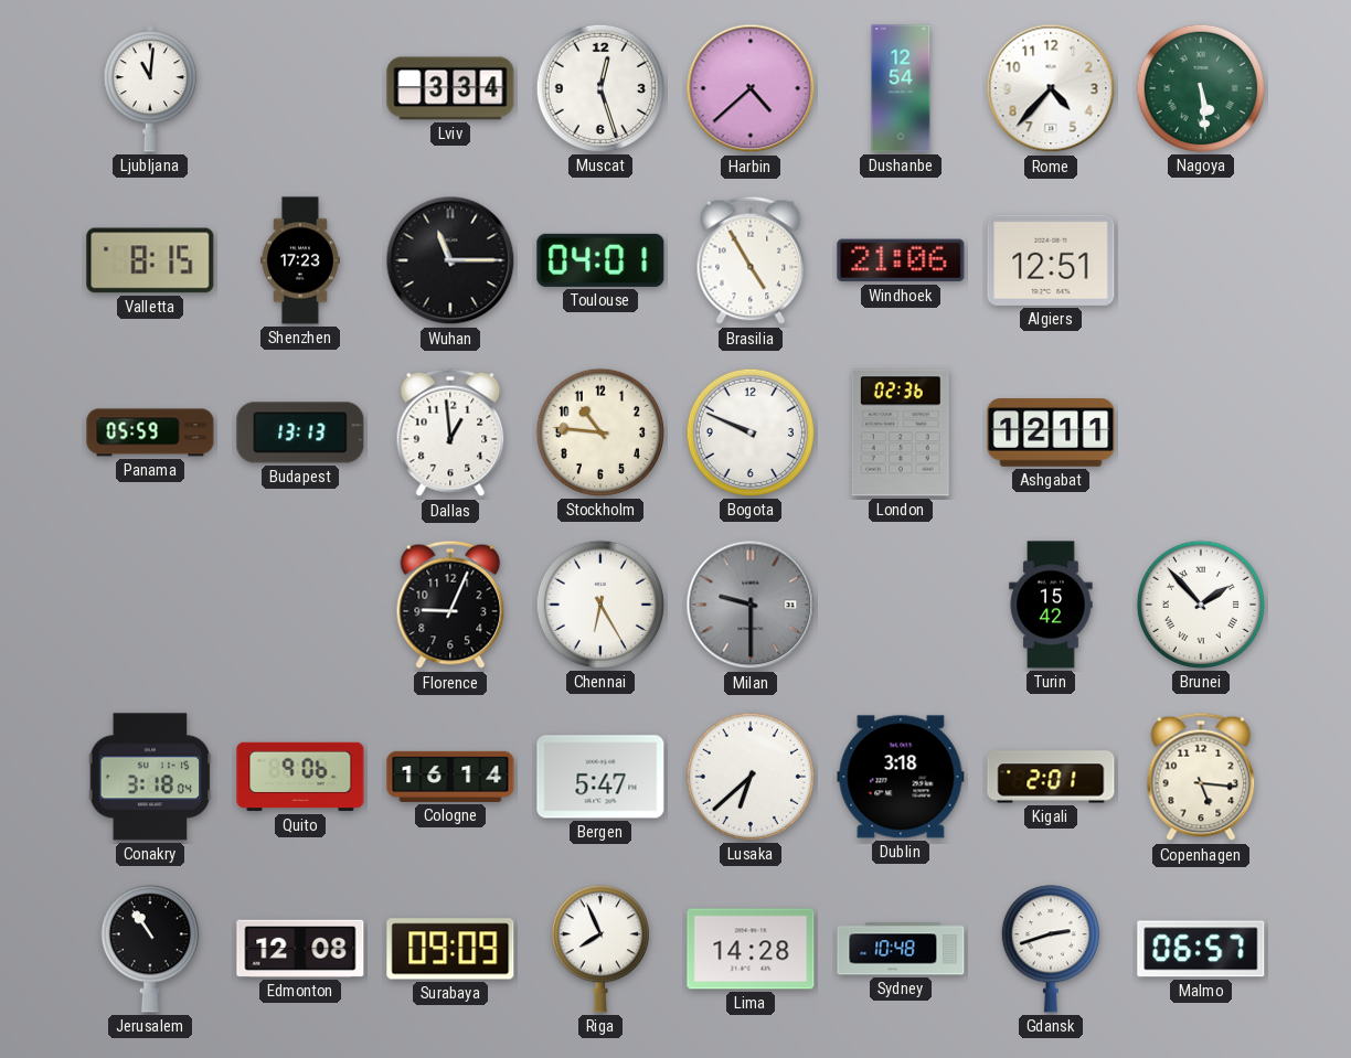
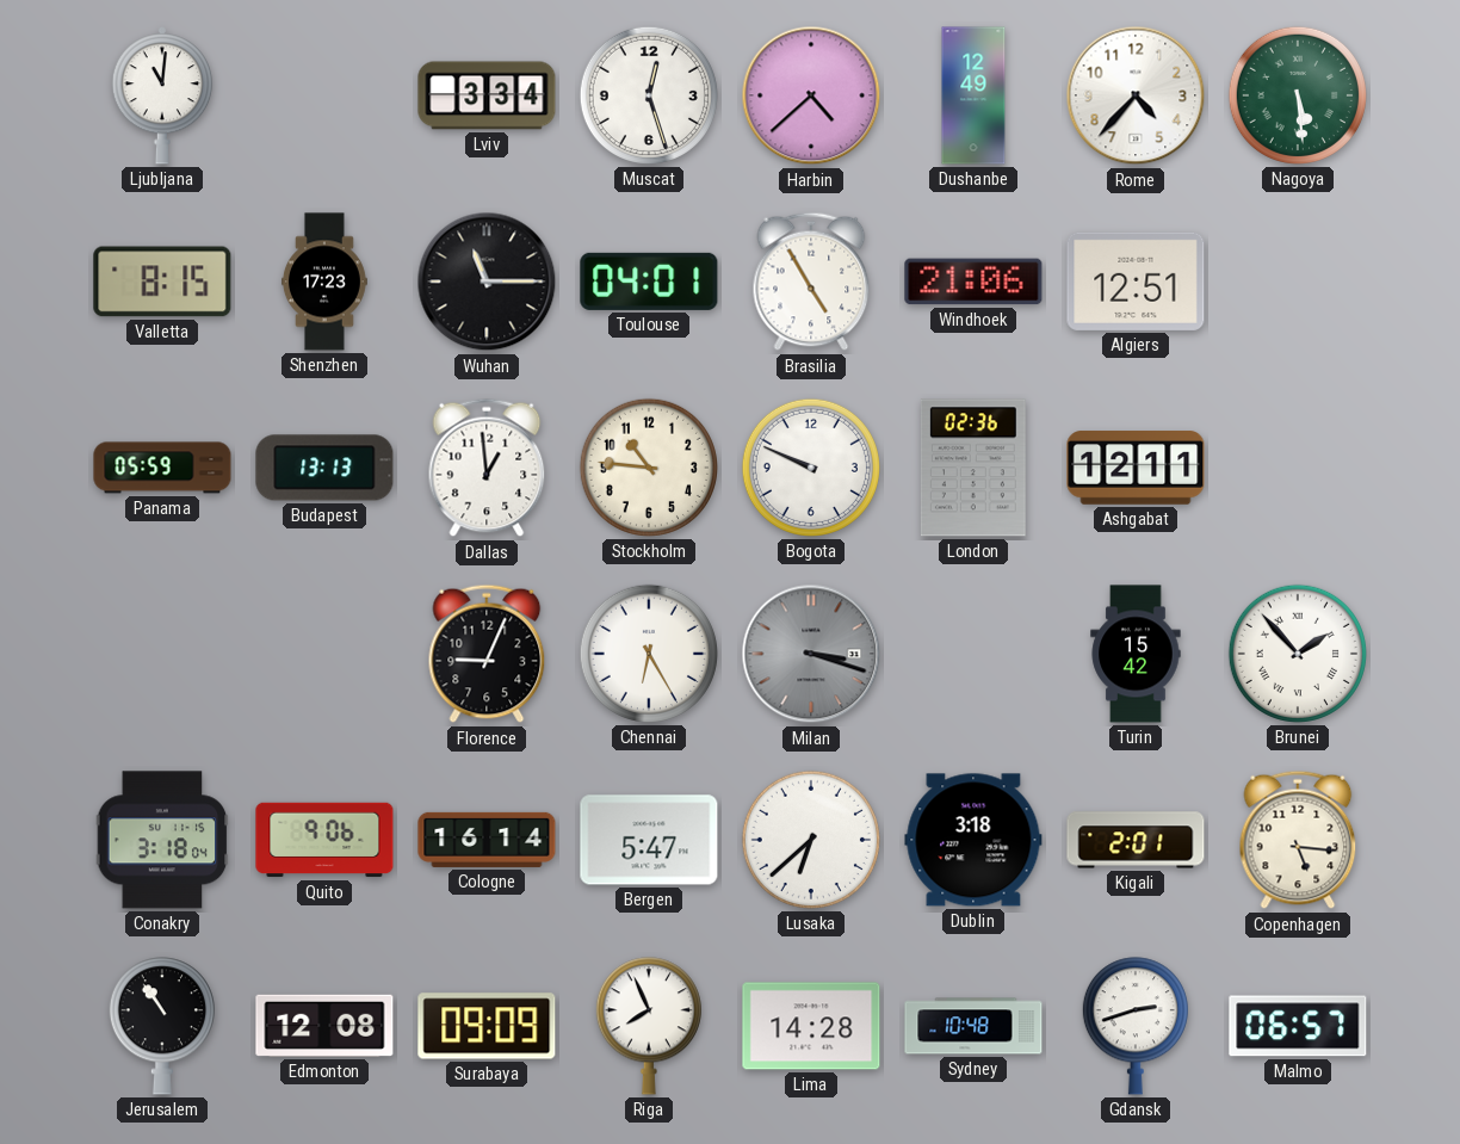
Dushanbe: 12:54 -> 12:49
Milan: 9:30 -> 3:18
